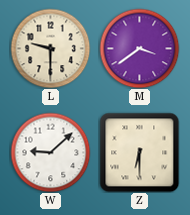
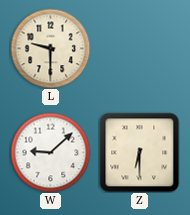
M: 3:39 -> none
